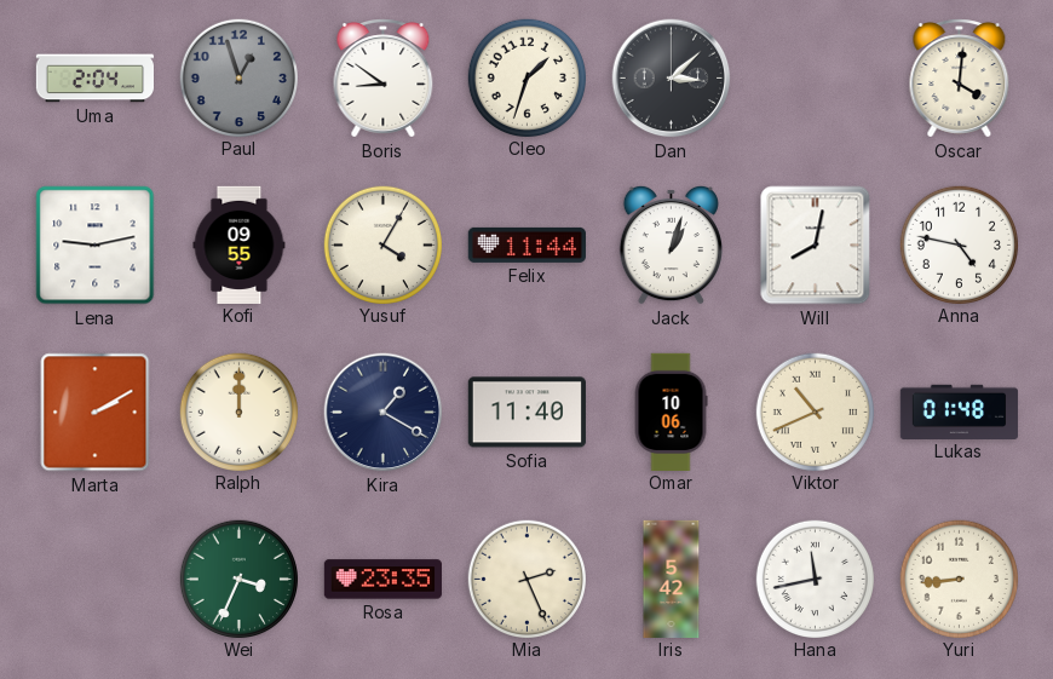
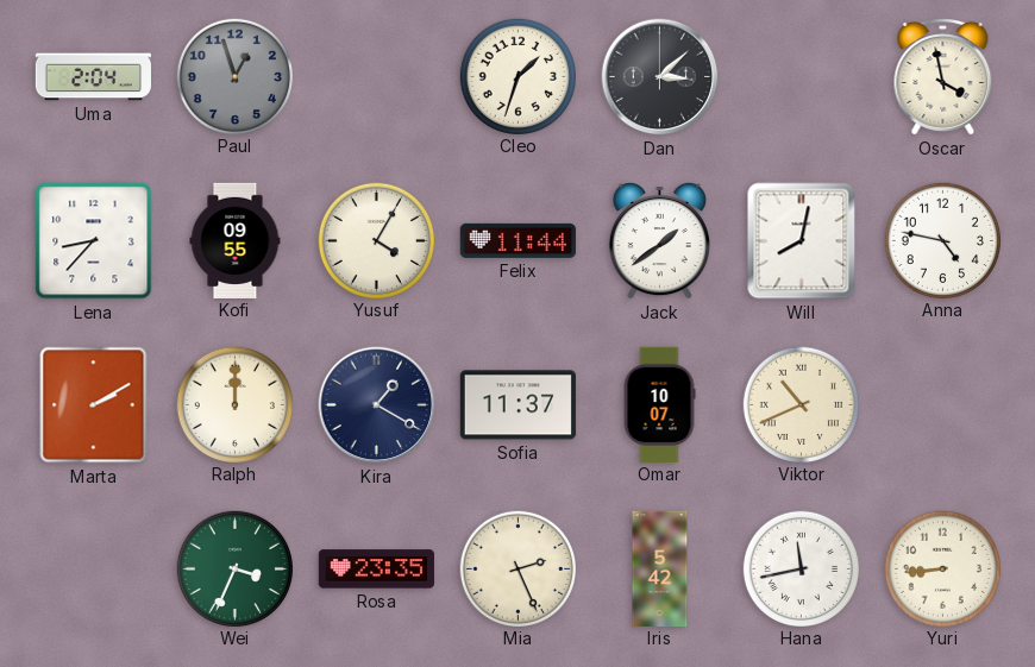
Boris: 8:51 -> none
Oscar: 4:01 -> 3:58
Lena: 9:13 -> 8:37
Jack: 1:03 -> 1:39
Sofia: 11:40 -> 11:37
Omar: 10:06 -> 10:07
Lukas: 01:48 -> none
